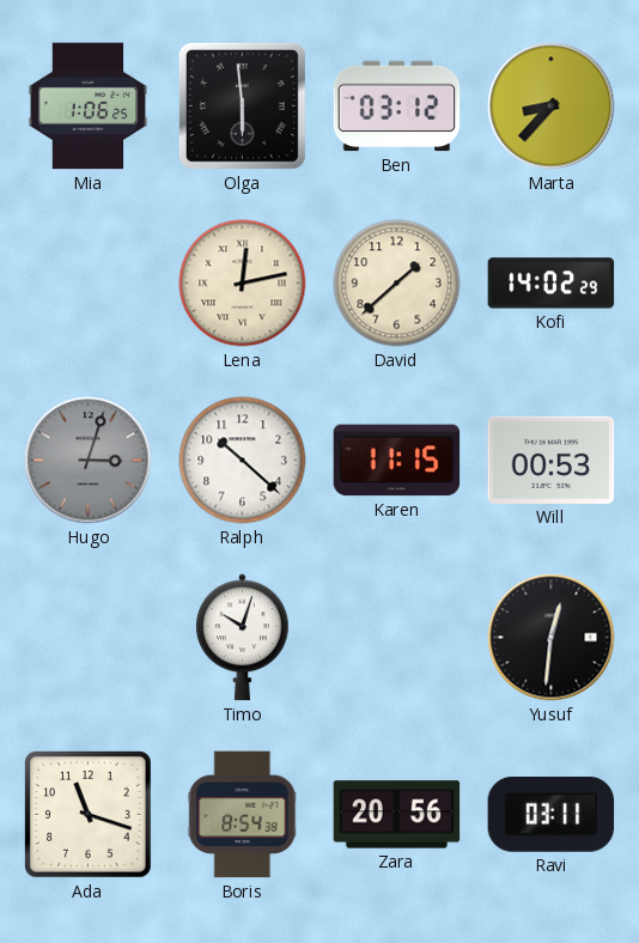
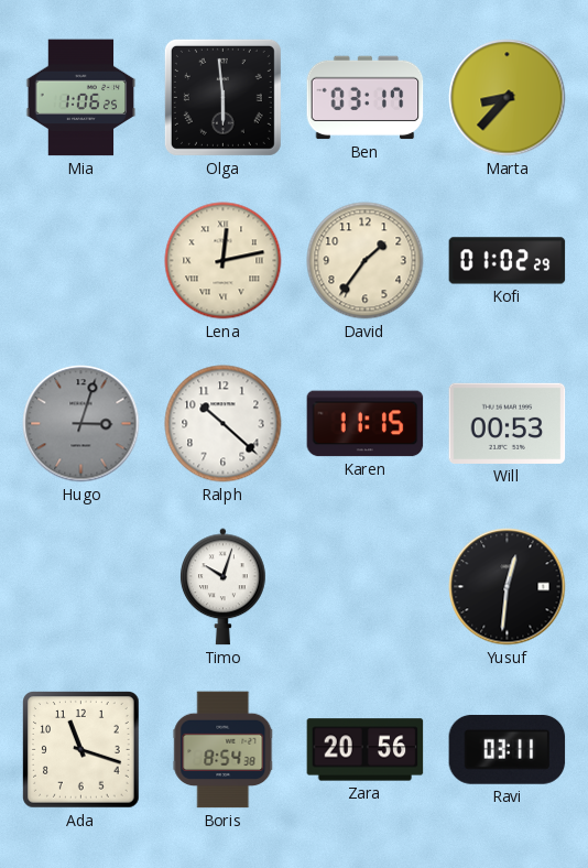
Ben: 03:12 -> 03:17
David: 1:38 -> 1:36
Kofi: 14:02 -> 01:02
